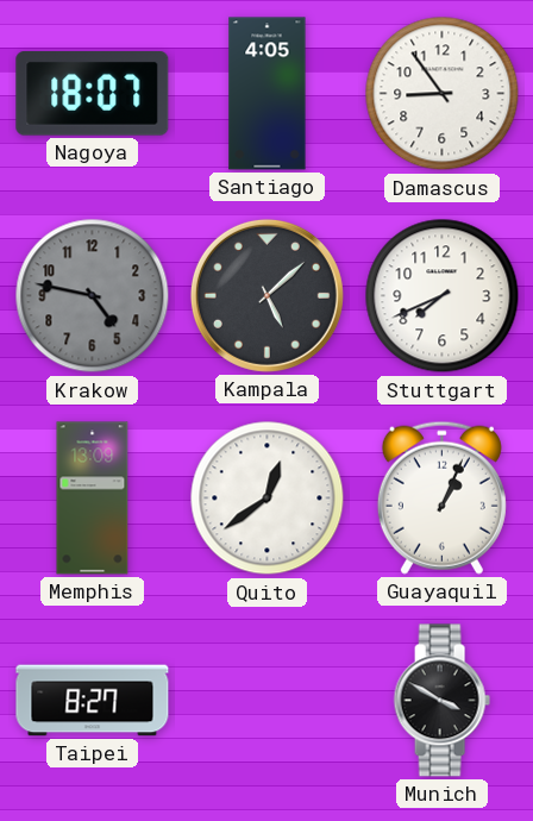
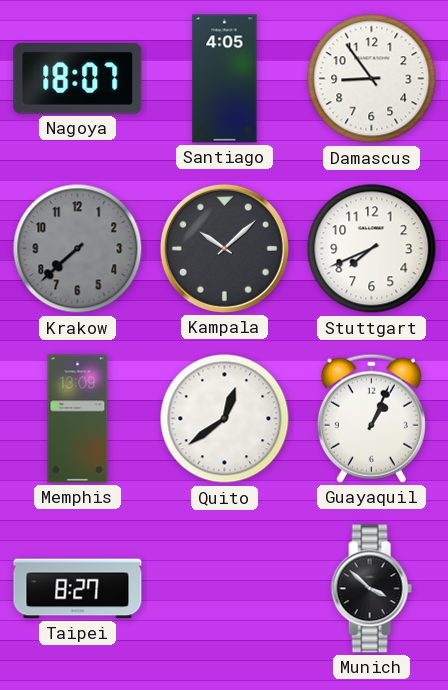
Krakow: 4:47 -> 7:38
Kampala: 5:08 -> 10:08
Munich: 3:50 -> 3:52
